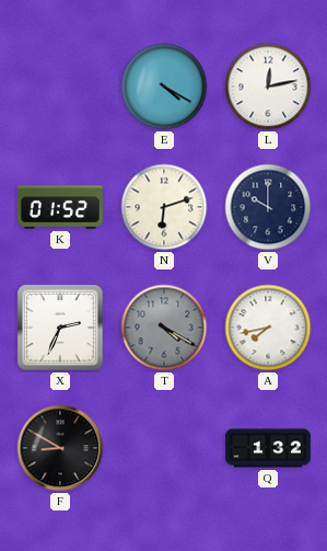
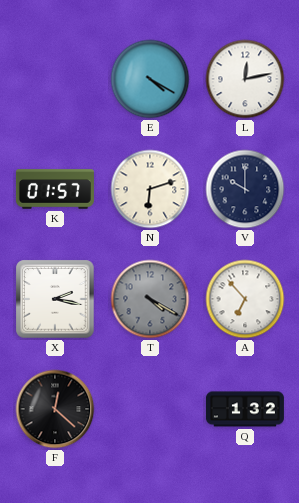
K: 01:52 -> 01:57
X: 2:34 -> 2:17
A: 7:43 -> 6:53
F: 8:50 -> 12:22
